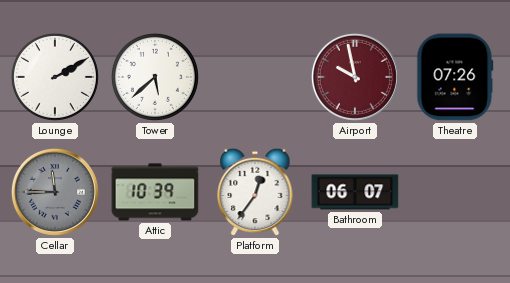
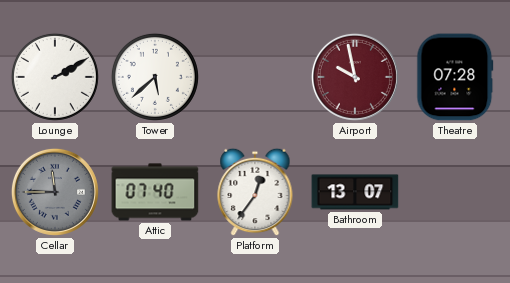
Theatre: 07:26 -> 07:28
Attic: 10:39 -> 07:40
Bathroom: 06:07 -> 13:07
